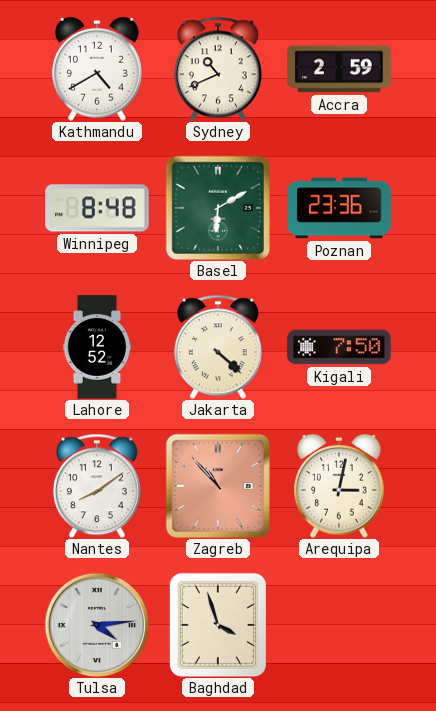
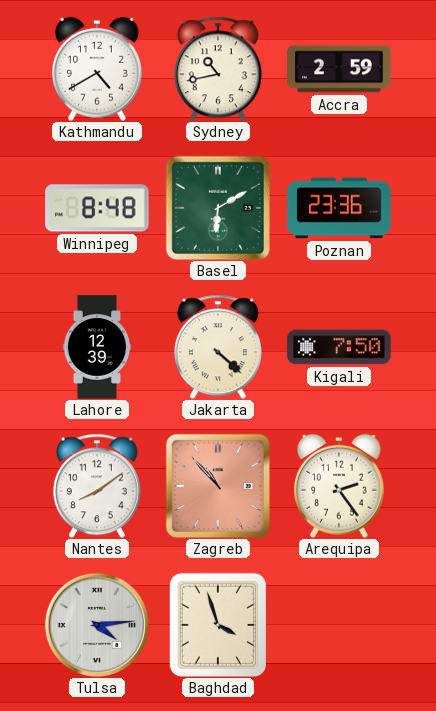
Sydney: 10:41 -> 10:43
Lahore: 12:52 -> 12:39
Arequipa: 3:02 -> 2:24
